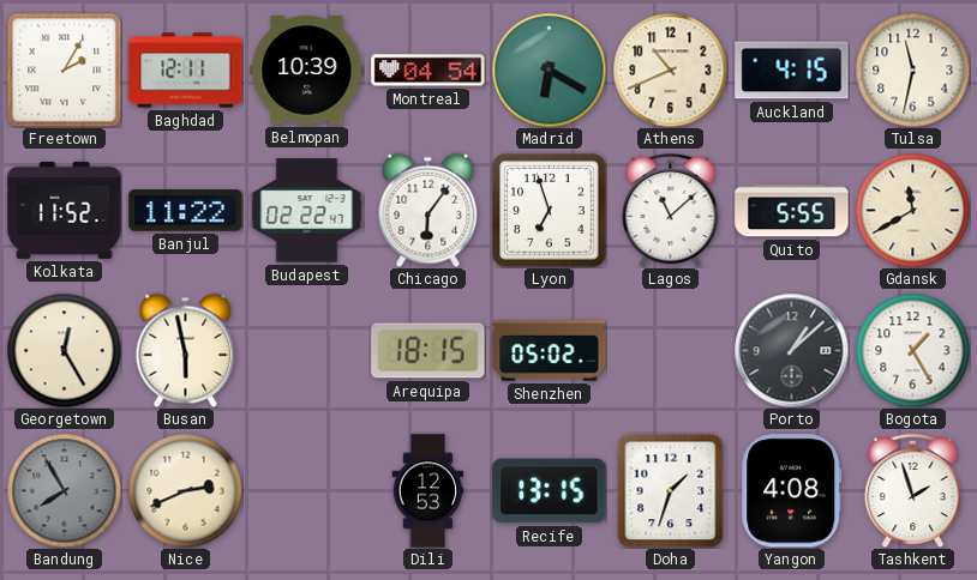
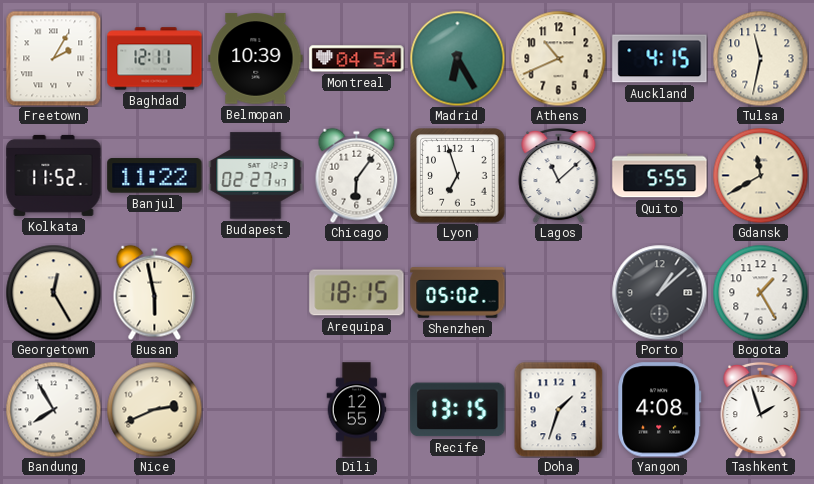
Madrid: 6:20 -> 6:25
Budapest: 02:22 -> 02:27
Bandung dial: grey -> white
Dili: 12:53 -> 12:55
